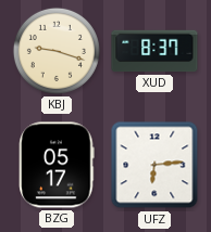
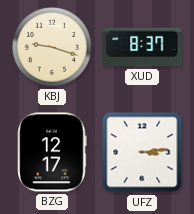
BZG: 05:17 -> 12:17
UFZ: 6:14 -> 3:14
